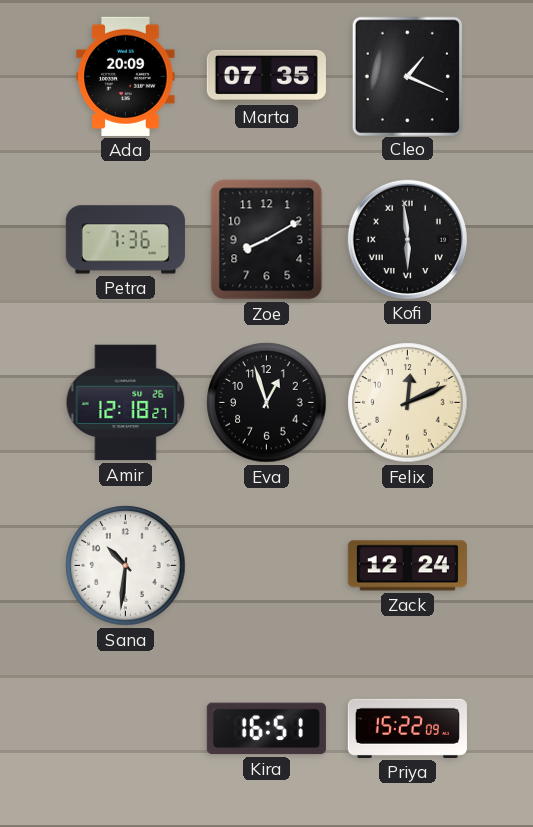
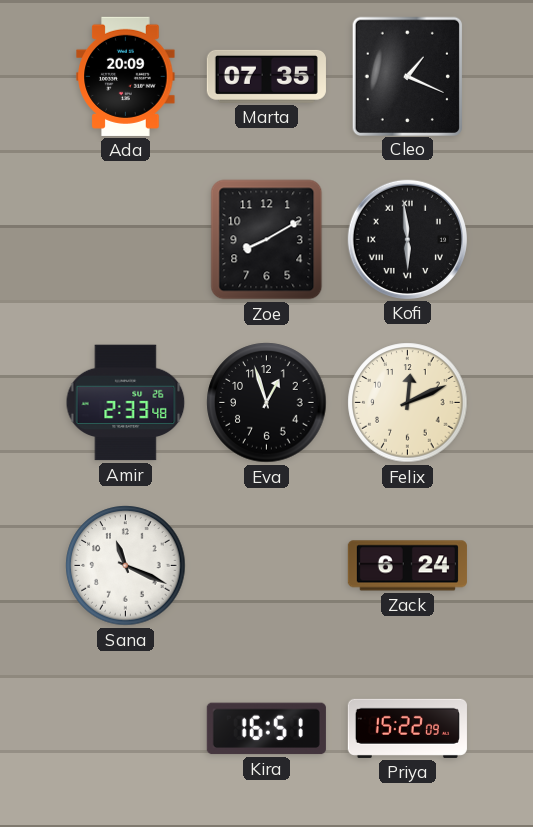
Petra: 7:36 -> none
Amir: 12:18 -> 2:33
Sana: 10:31 -> 11:19
Zack: 12:24 -> 6:24
